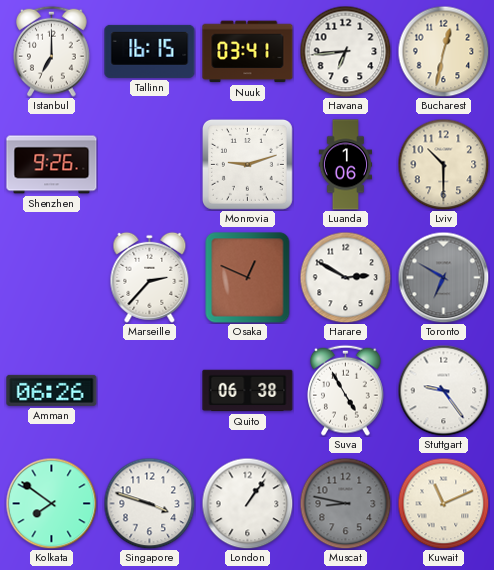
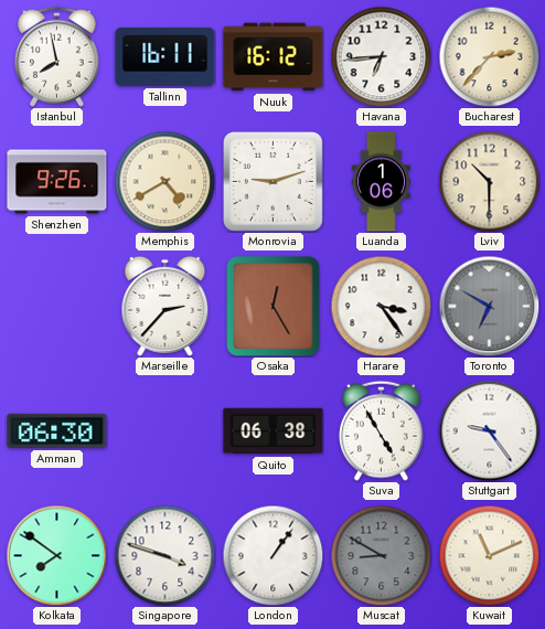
Istanbul: 7:00 -> 7:58
Tallinn: 16:15 -> 16:11
Nuuk: 03:41 -> 16:12
Bucharest: 12:32 -> 2:37
Memphis: none -> 4:40
Osaka: 12:49 -> 12:25
Harare: 2:50 -> 3:24
Amman: 06:26 -> 06:30
Muscat: 8:47 -> 8:50
